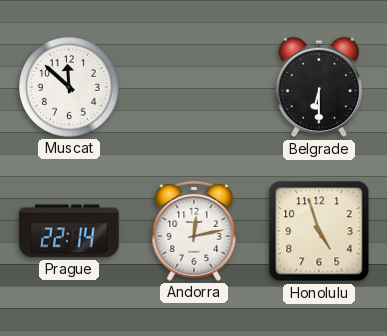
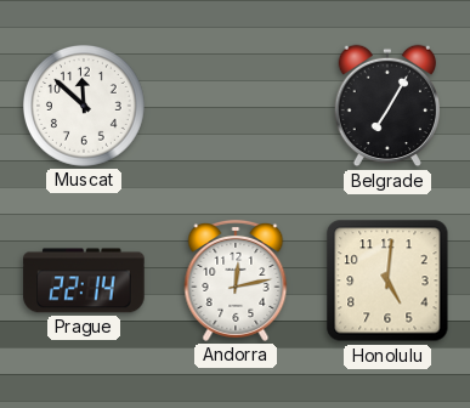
Belgrade: 6:30 -> 7:05
Honolulu: 4:57 -> 5:01
